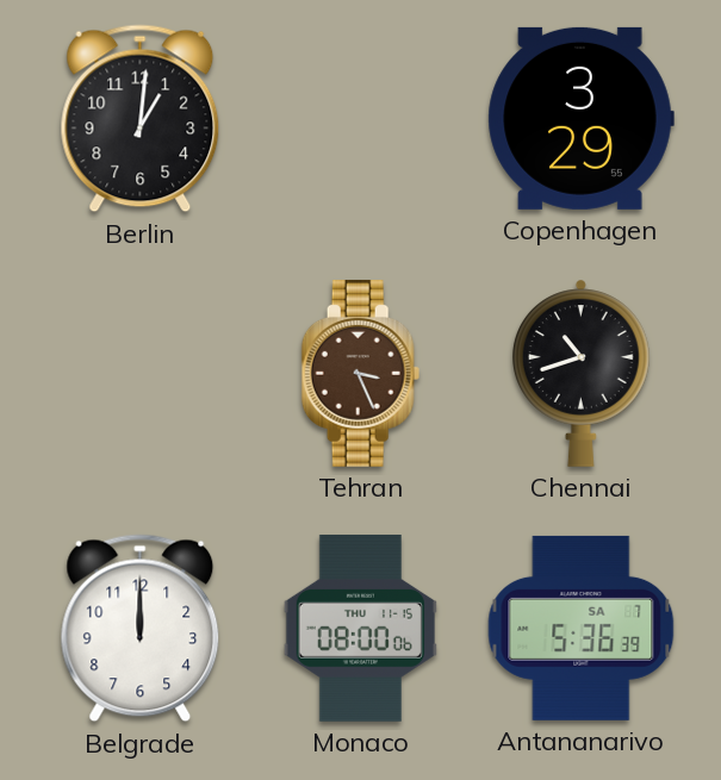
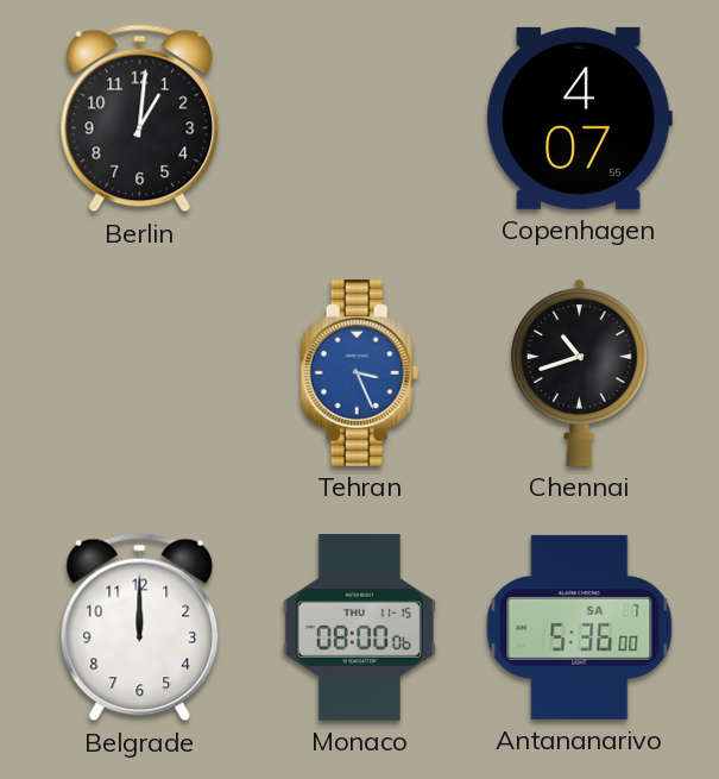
Copenhagen: 3:29 -> 4:07
Tehran dial: brown -> blue
Antananarivo: 5:36:39 -> 5:36:00
